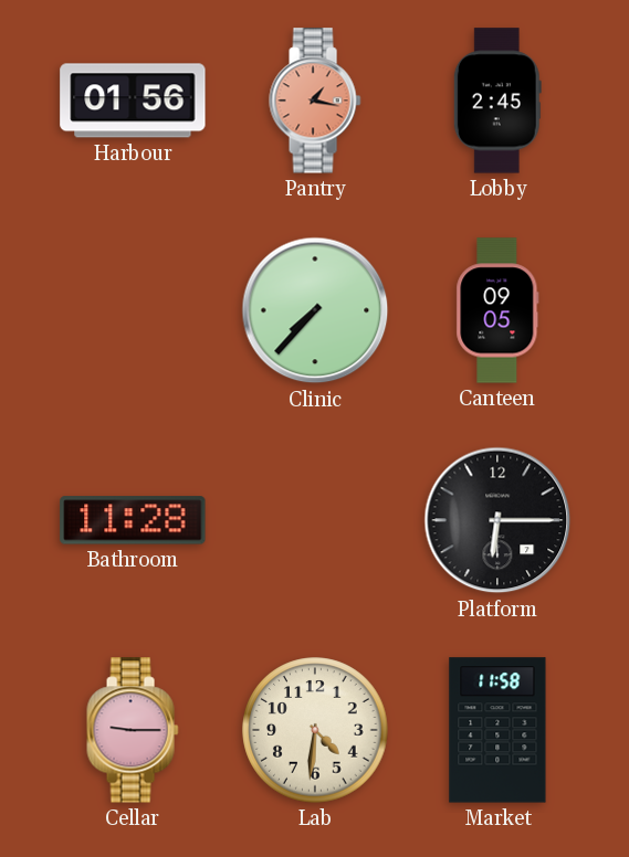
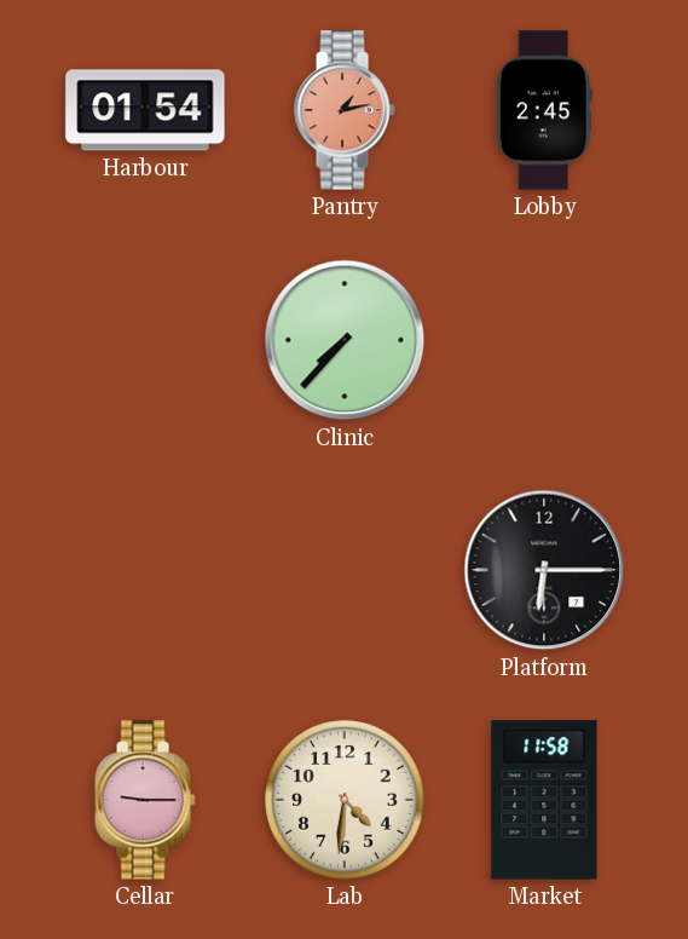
Harbour: 01:56 -> 01:54
Pantry: 1:17 -> 1:13
Canteen: 09:05 -> none
Bathroom: 11:28 -> none
